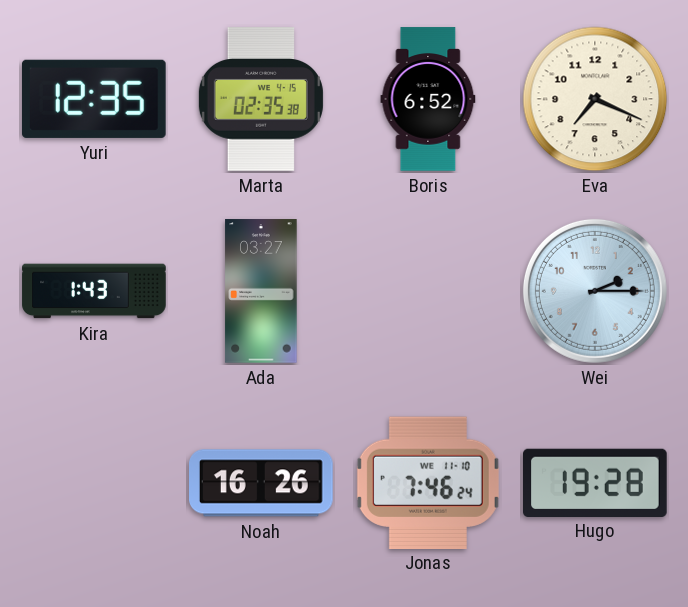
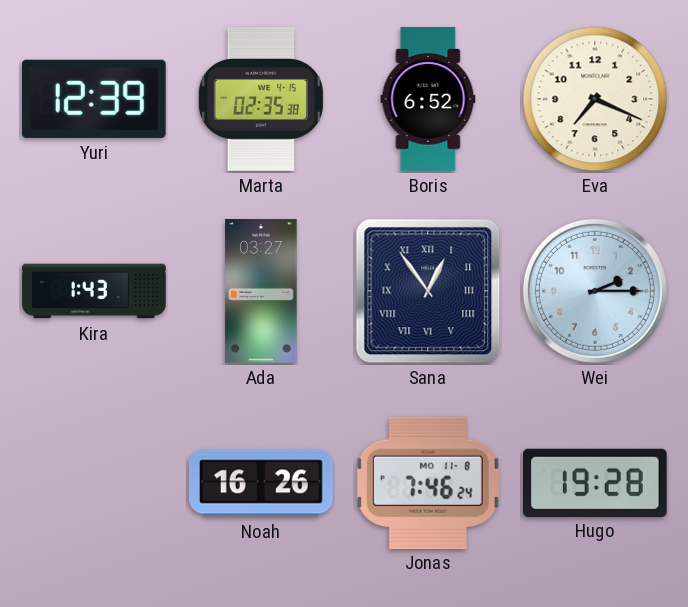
Yuri: 12:35 -> 12:39
Sana: none -> 12:54
Jonas date: WE 11-10 -> MO 11-8
